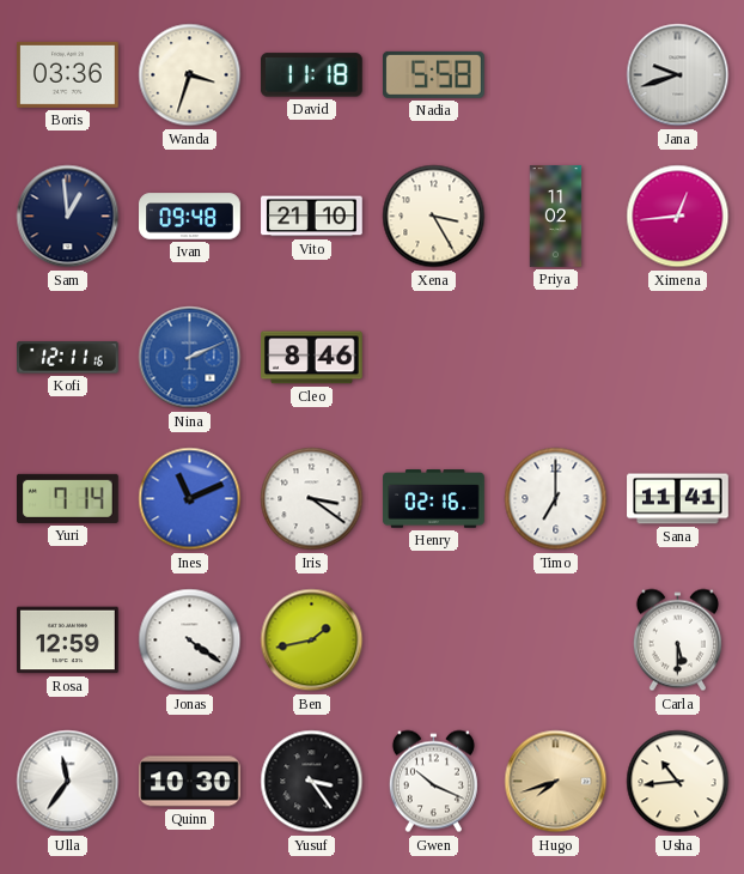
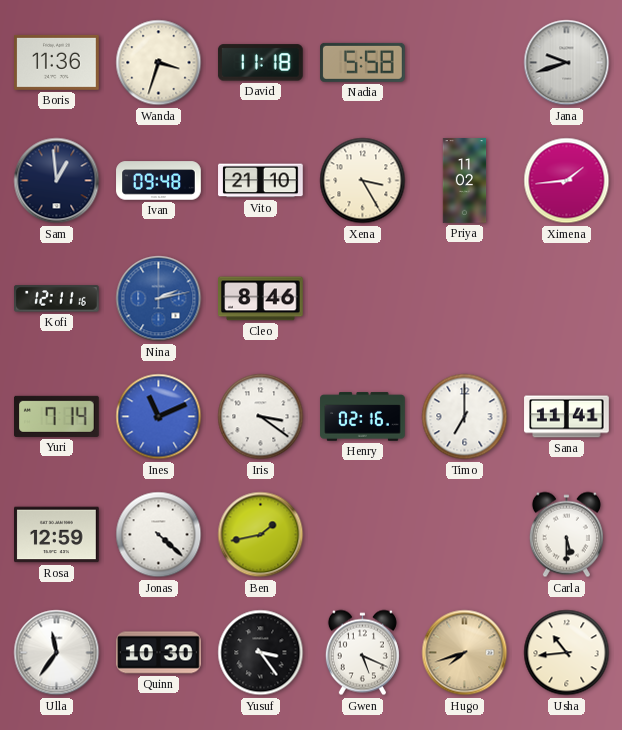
Boris: 03:36 -> 11:36
Ximena: 12:44 -> 1:44
Nina: 2:11 -> 2:13
Jonas: 4:21 -> 4:22
Gwen: 10:19 -> 5:19
